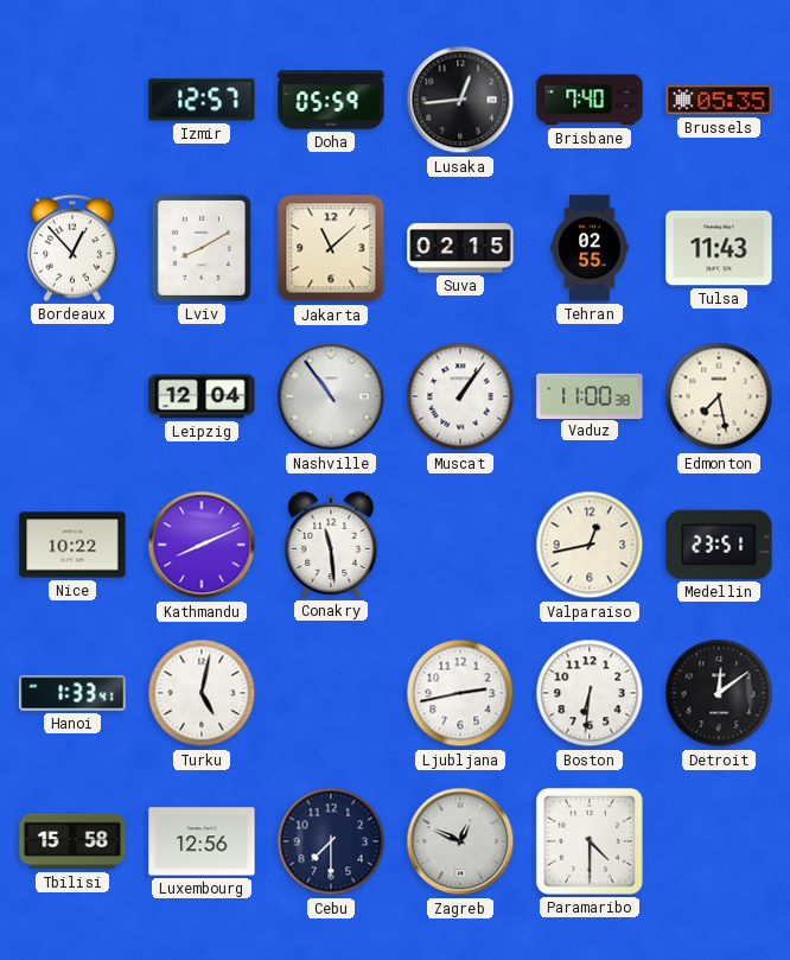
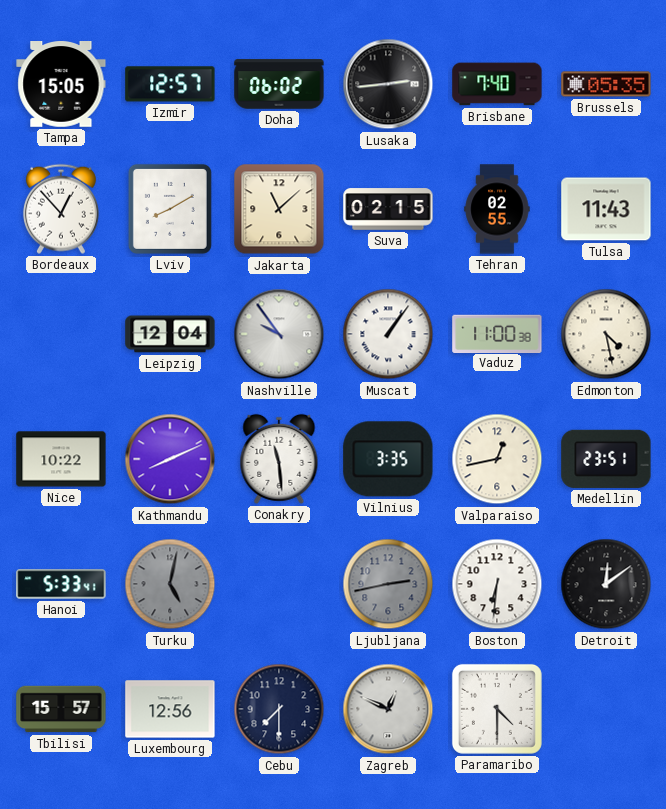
Tampa: none -> 15:05
Doha: 05:59 -> 06:02
Lusaka: 12:44 -> 2:44
Nashville: 10:54 -> 9:54
Edmonton: 7:28 -> 4:28
Vilnius: none -> 3:35
Hanoi: 1:33 -> 5:33
Turku dial: white -> grey
Ljubljana dial: white -> grey
Tbilisi: 15:58 -> 15:57
